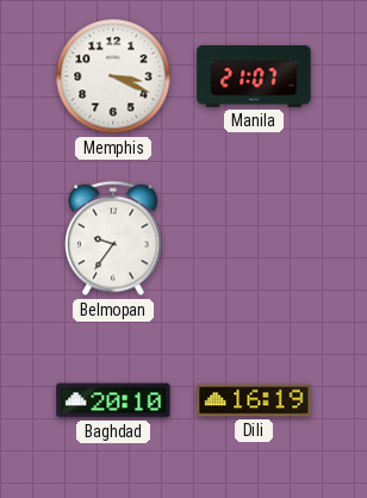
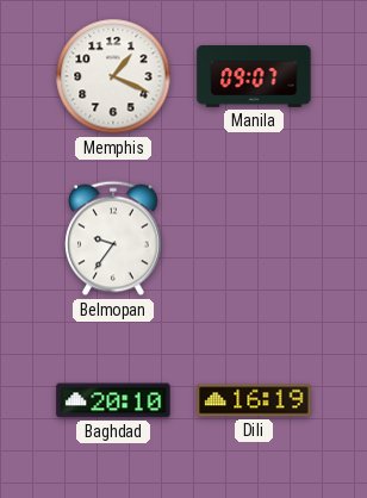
Memphis: 3:19 -> 1:19
Manila: 21:07 -> 09:07
